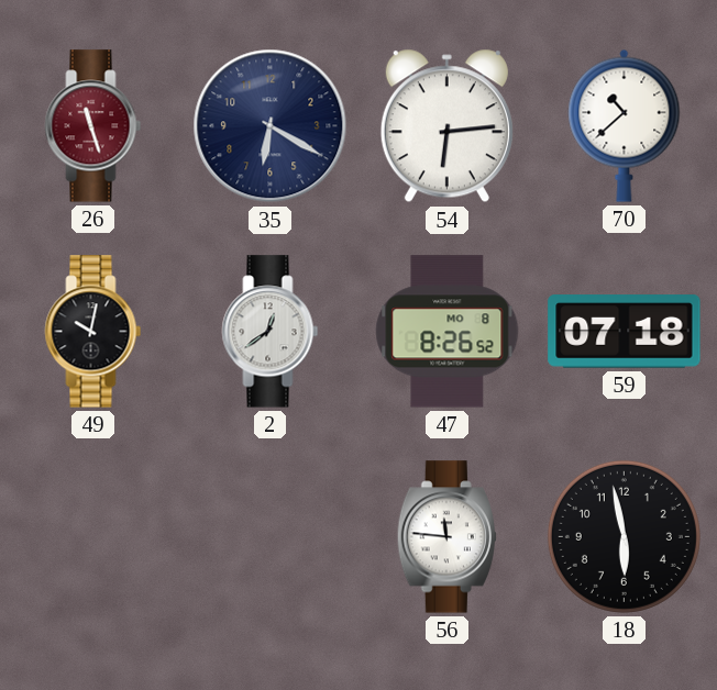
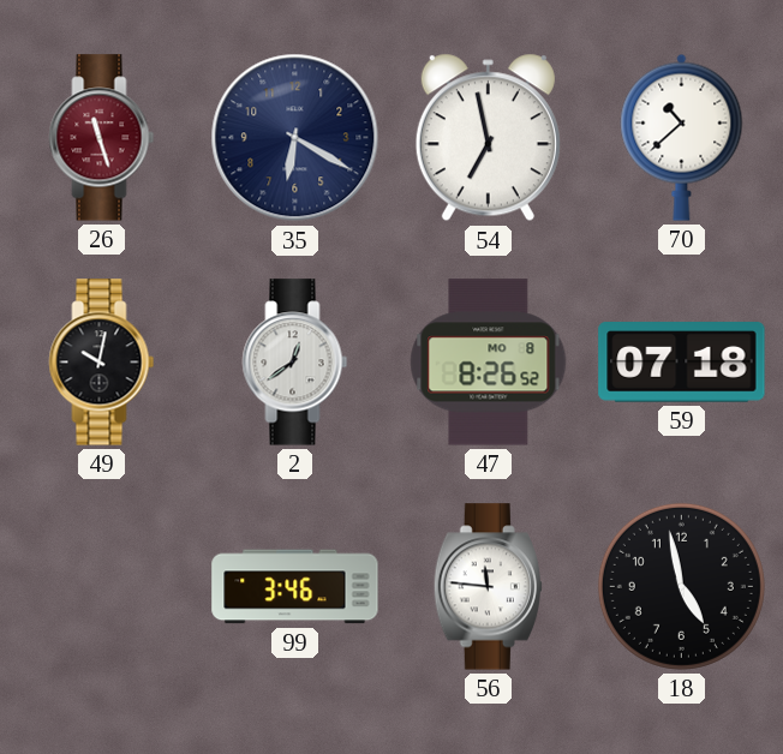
54: 6:14 -> 6:58
99: none -> 3:46
18: 5:58 -> 4:58
